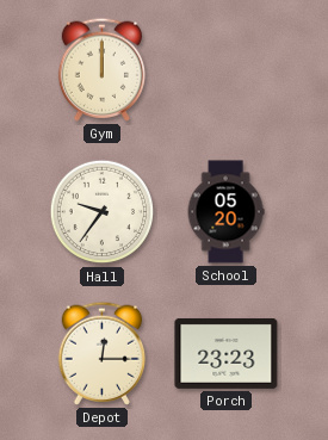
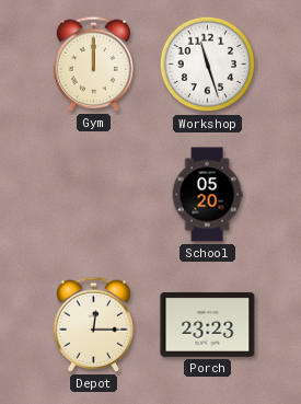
Workshop: none -> 11:27
Hall: 9:36 -> none
